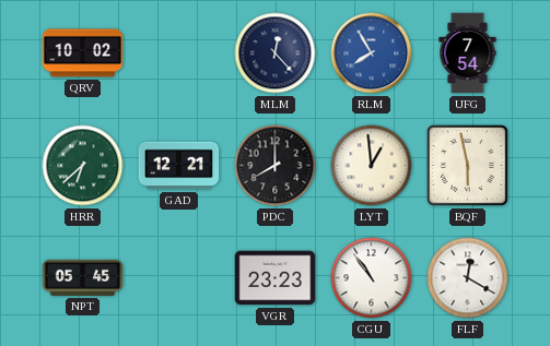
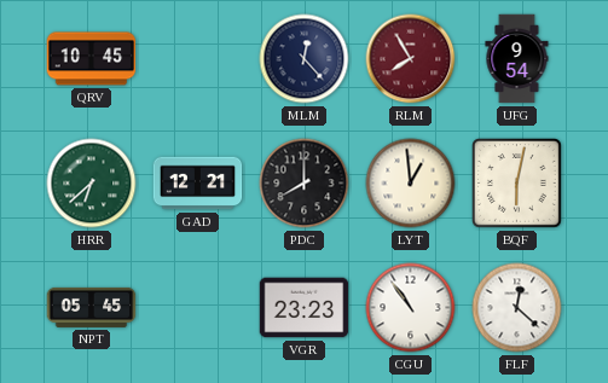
QRV: 10:02 -> 10:45
RLM dial: blue -> burgundy
UFG: 7:54 -> 9:54
BQF: 5:58 -> 6:02
FLF: 12:20 -> 12:22
